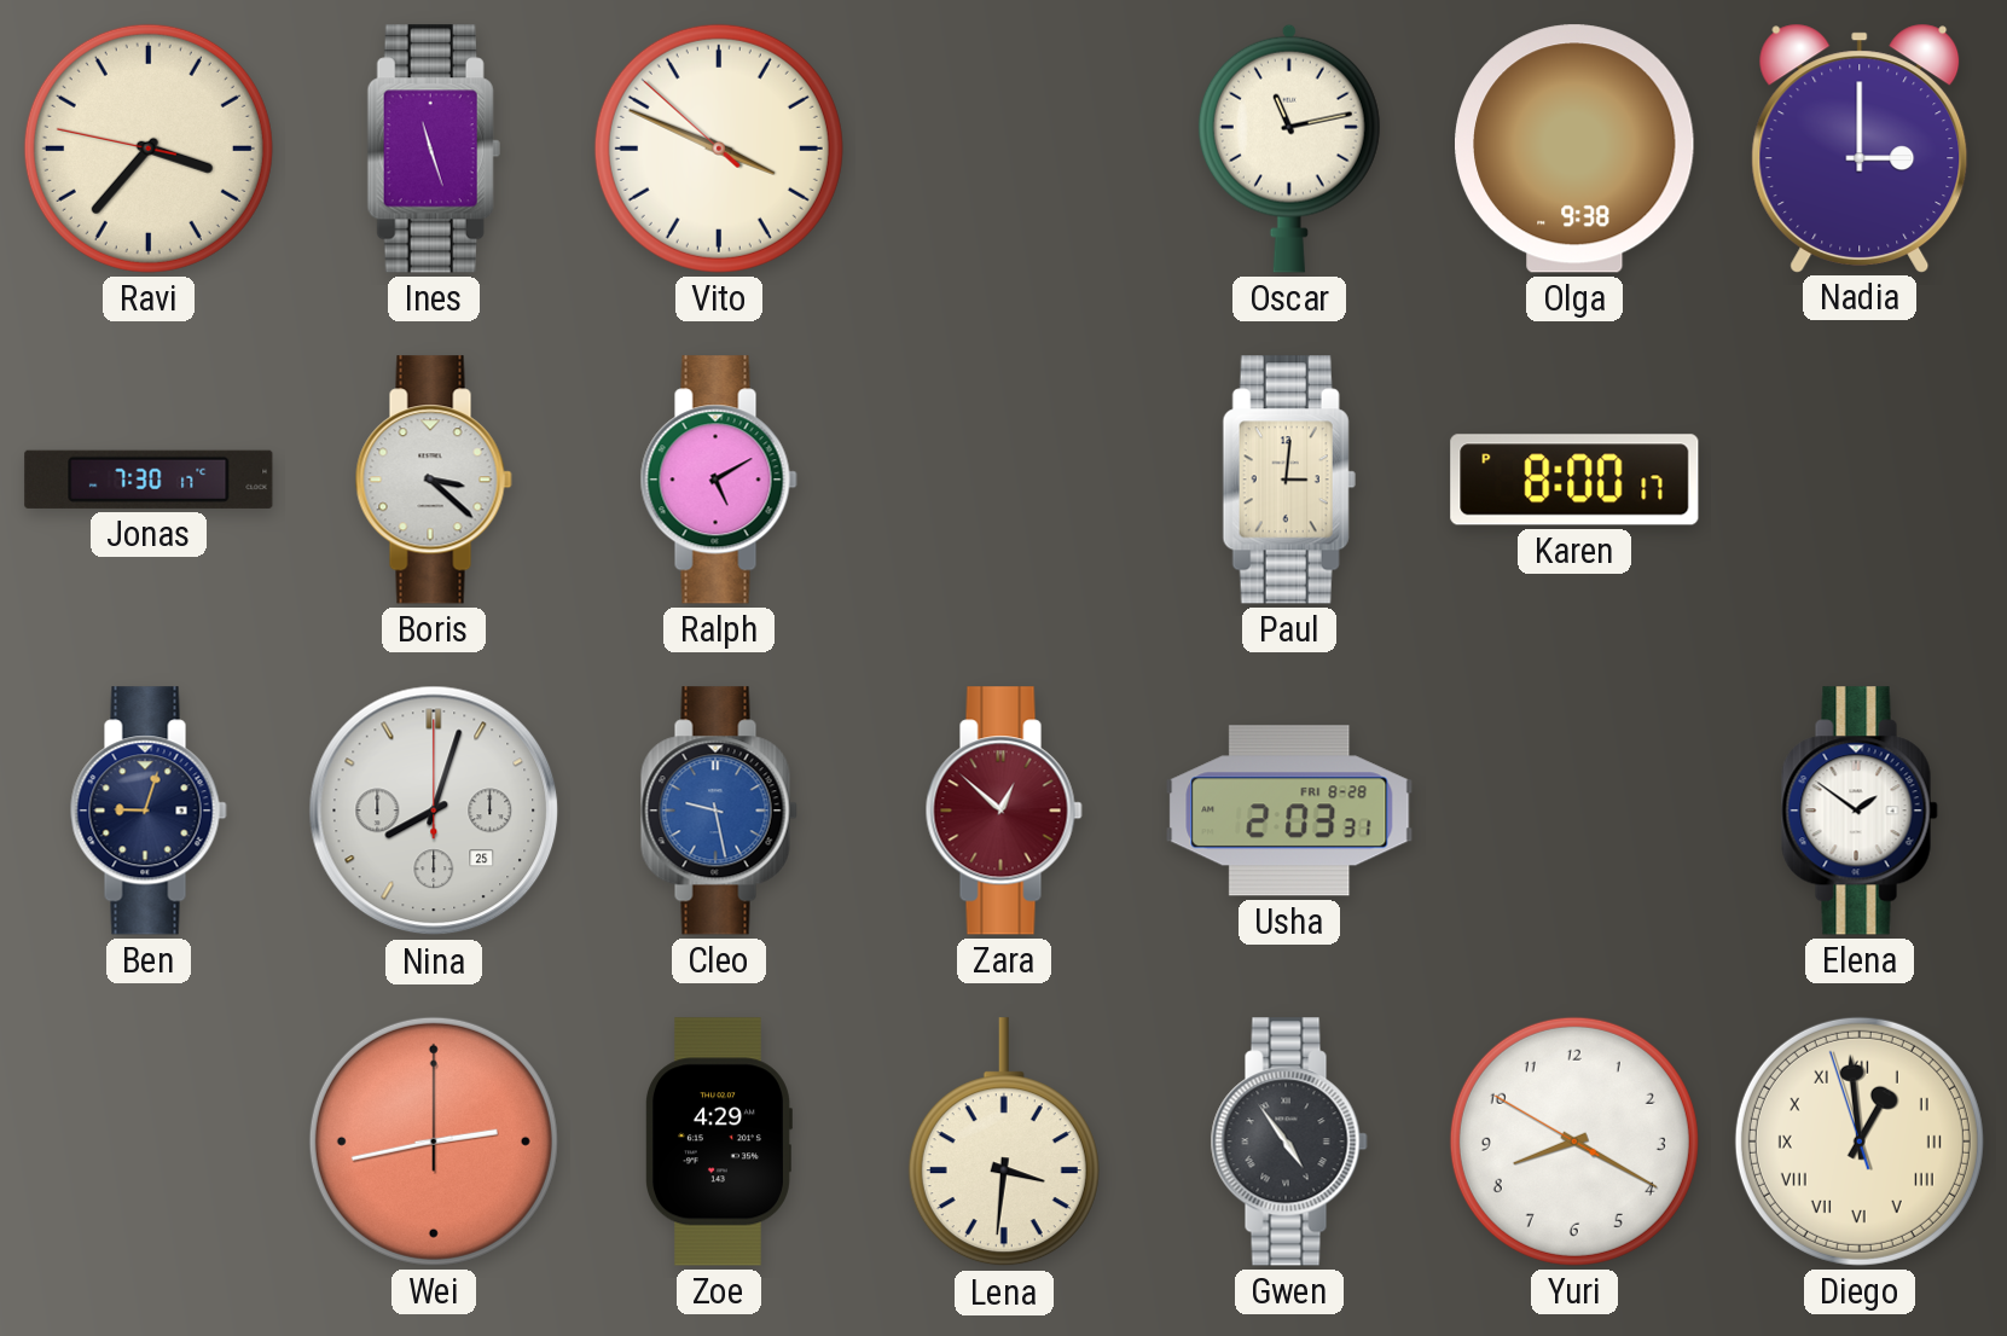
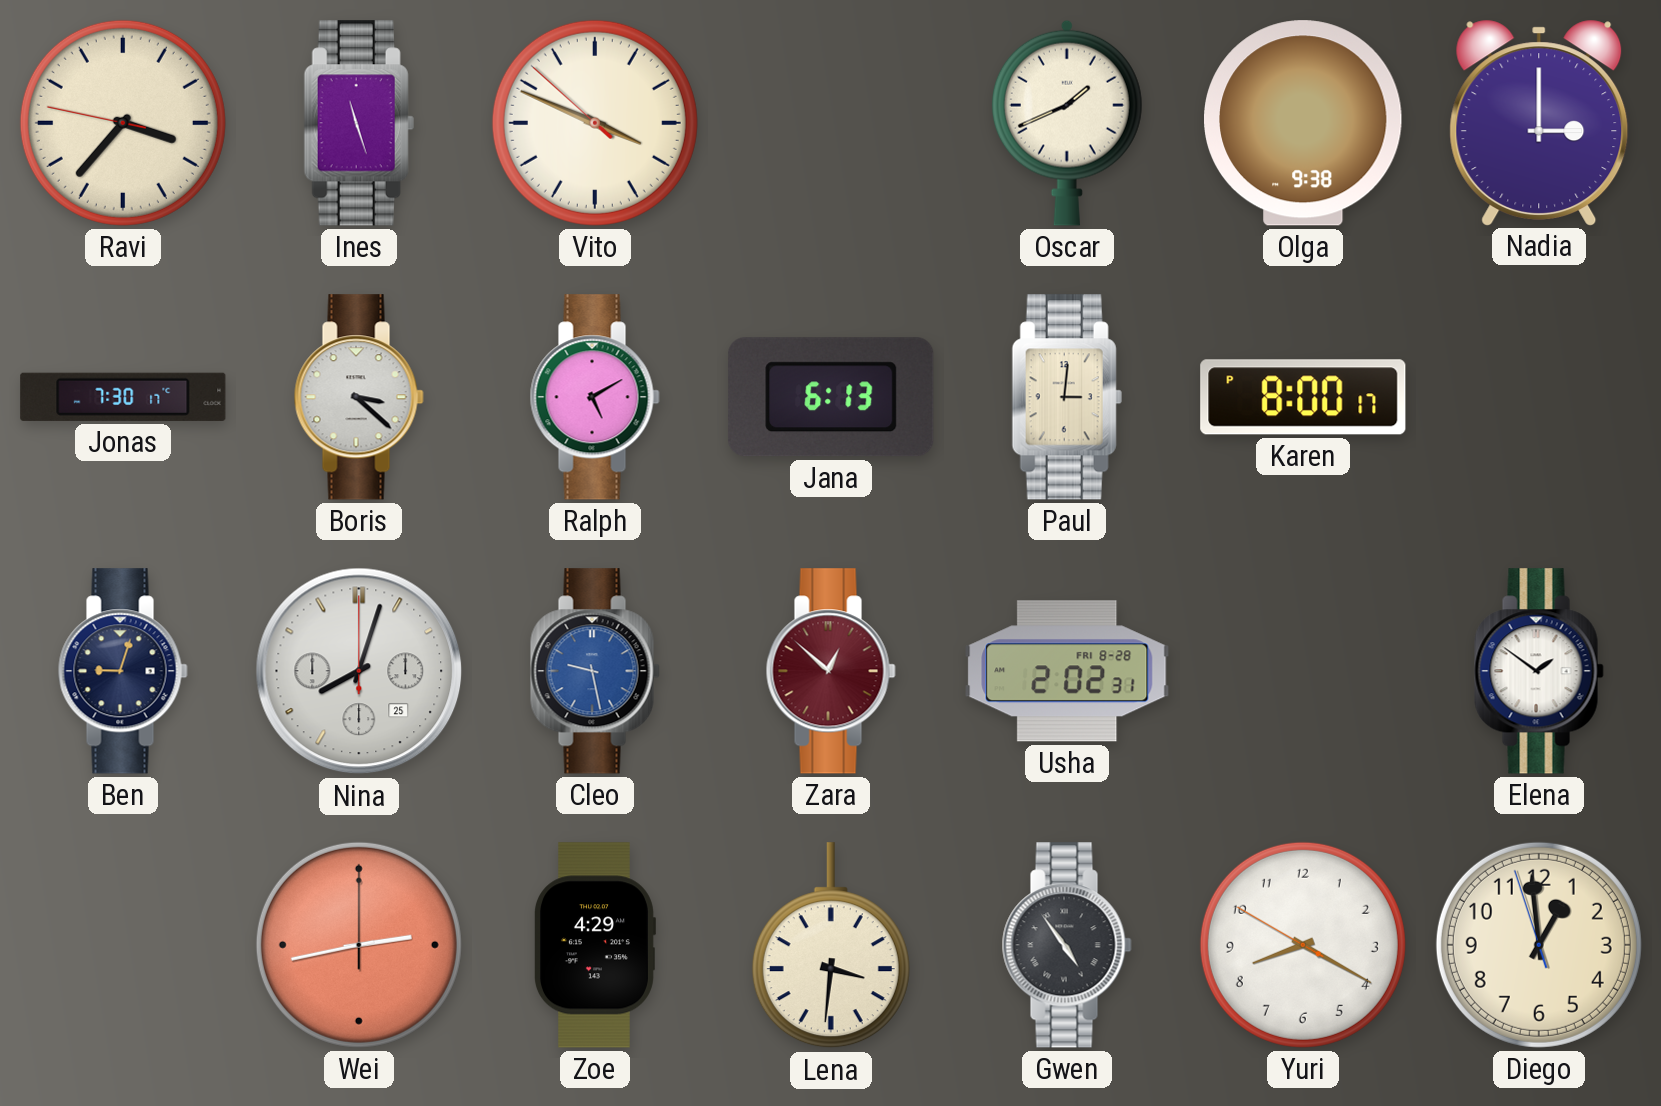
Oscar: 11:13 -> 1:41
Jana: none -> 6:13
Usha: 2:03 -> 2:02
Diego numerals: Roman -> Arabic
